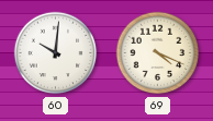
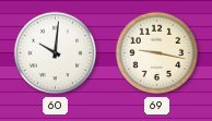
69: 4:19 -> 9:17
